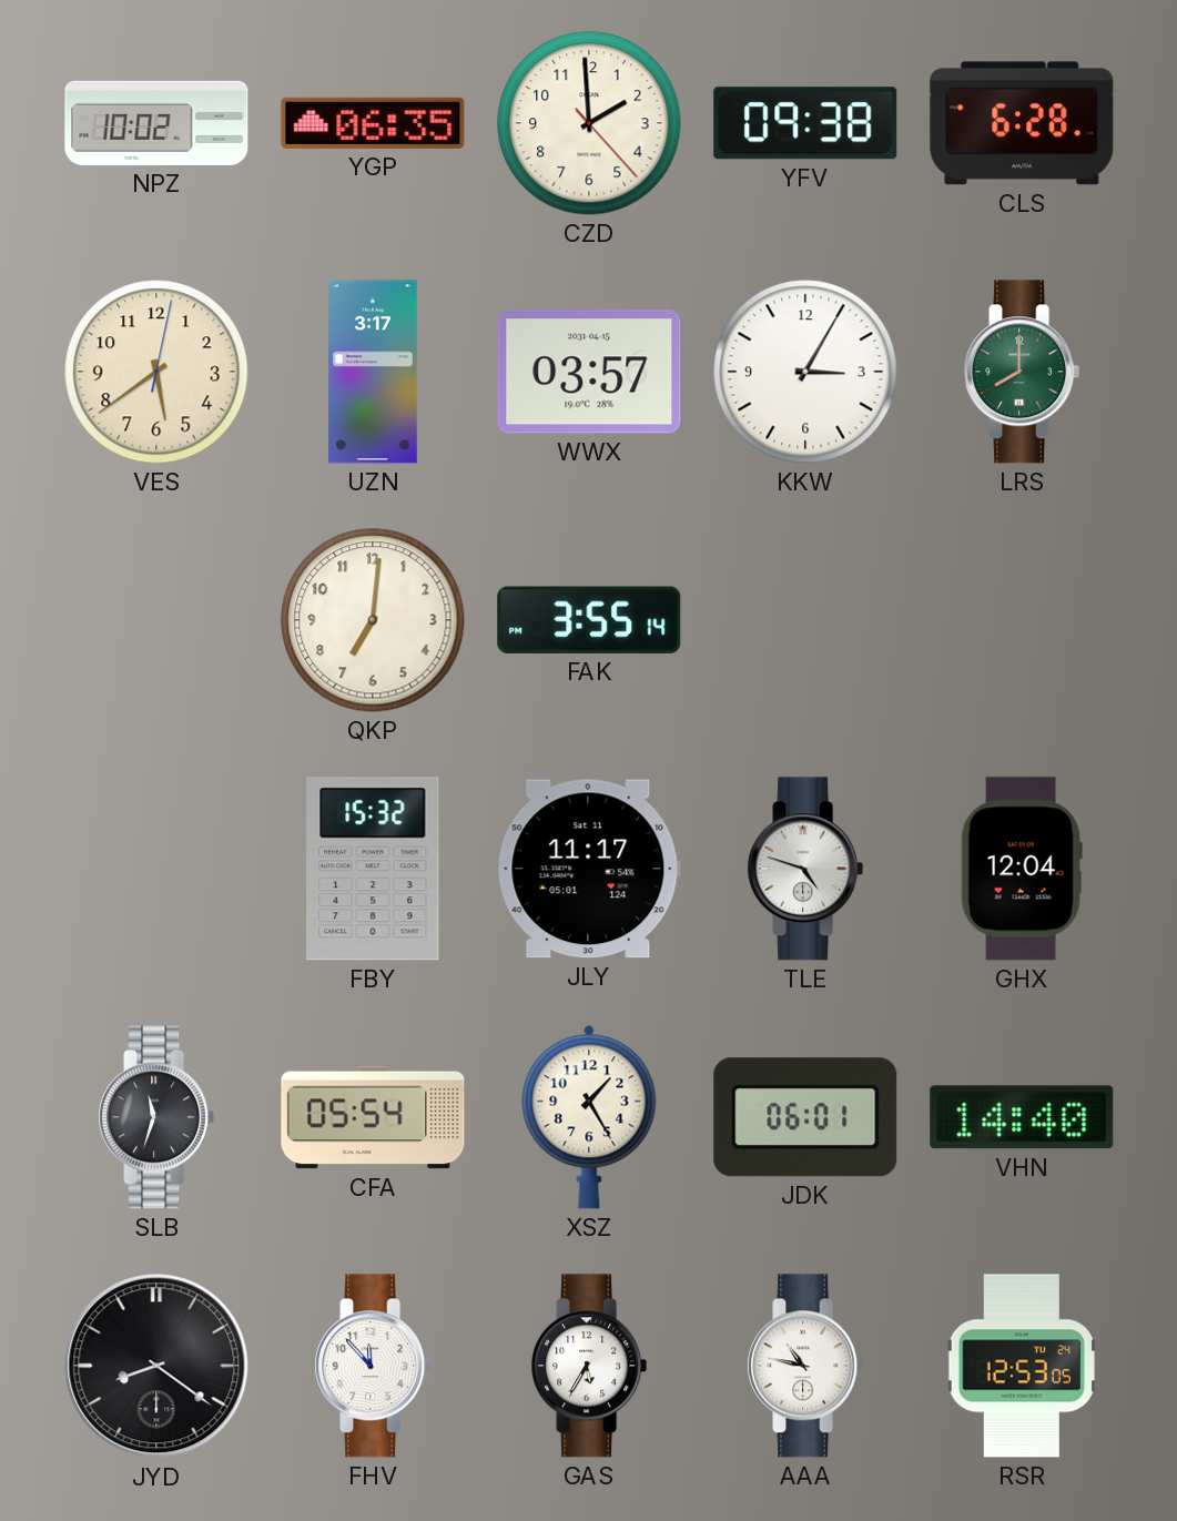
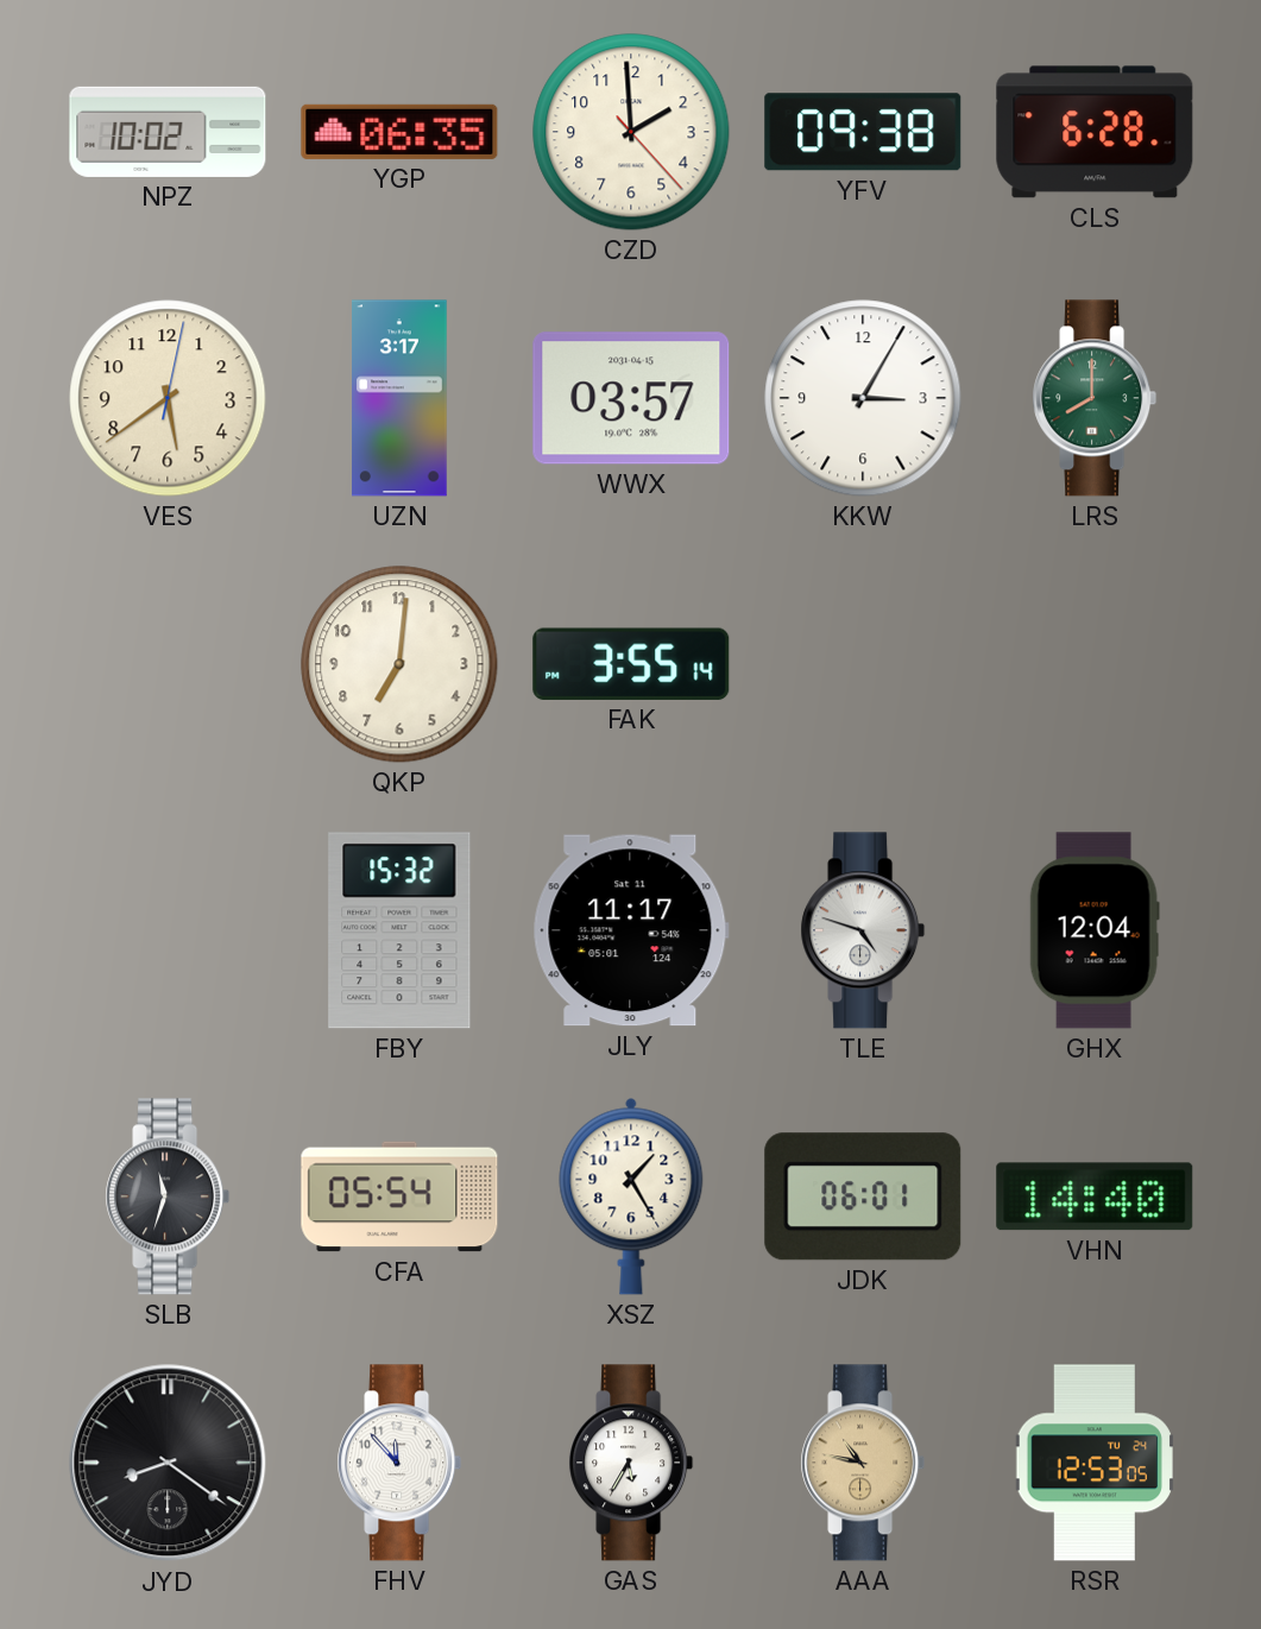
AAA dial: white -> champagne
